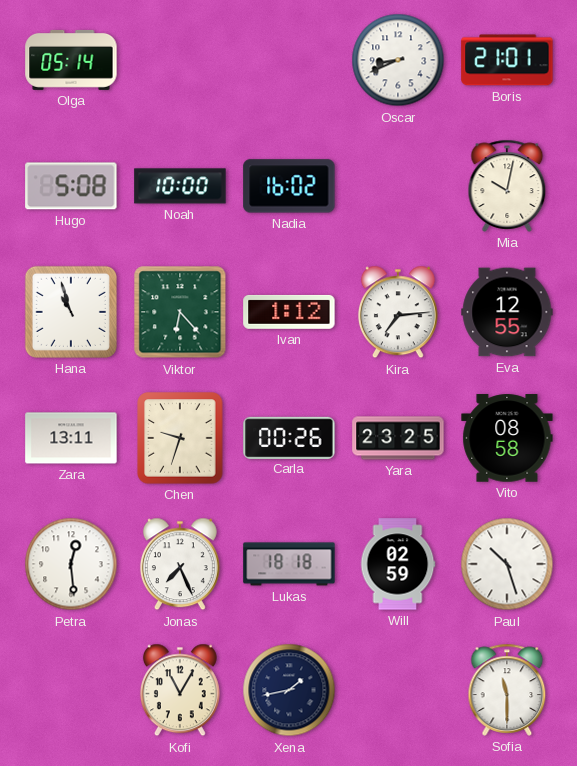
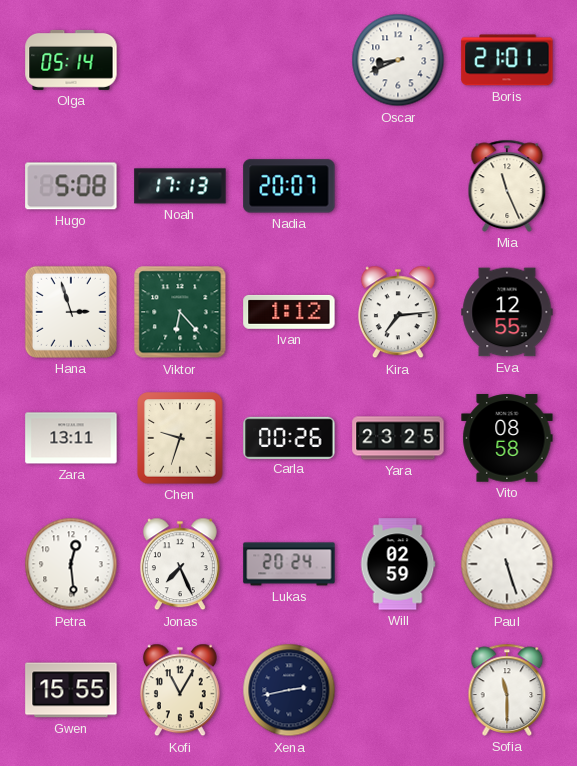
Noah: 10:00 -> 17:13
Nadia: 16:02 -> 20:07
Mia: 10:02 -> 11:26
Hana: 10:57 -> 2:57
Lukas: 18:18 -> 20:24
Paul: 10:27 -> 5:27
Gwen: none -> 15:55
Xena: 1:43 -> 2:43
